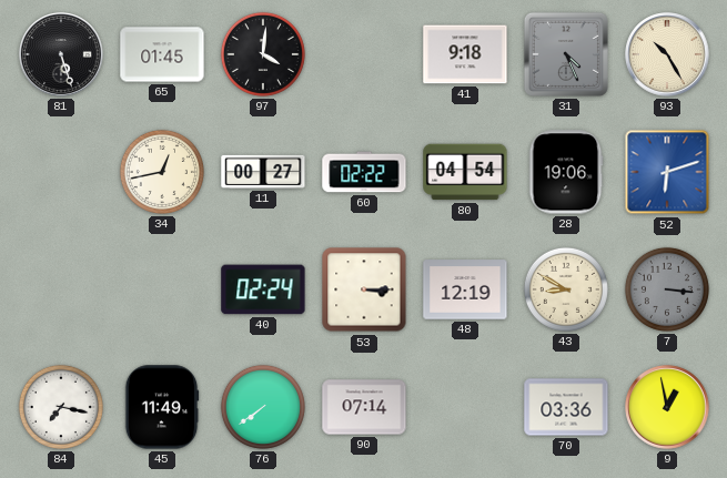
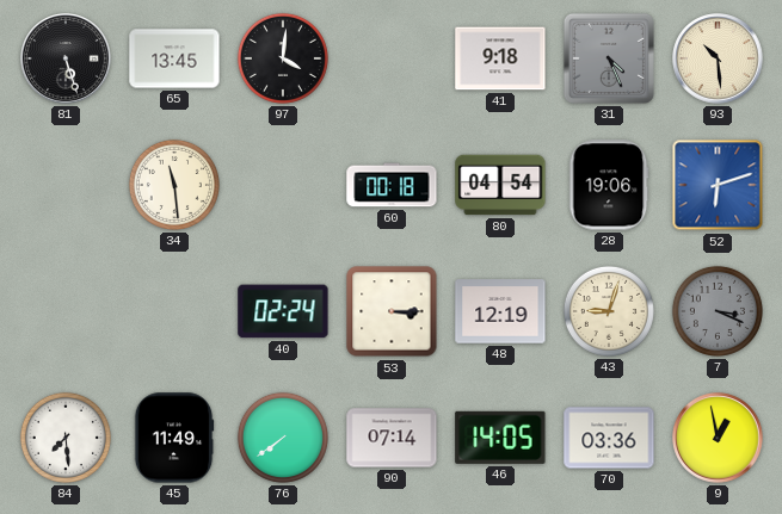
65: 01:45 -> 13:45
93: 10:25 -> 10:29
34: 12:43 -> 11:29
11: 00:27 -> none
60: 02:22 -> 00:18
43: 8:50 -> 9:03
7: 3:16 -> 3:19
84: 7:17 -> 7:29
46: none -> 14:05
